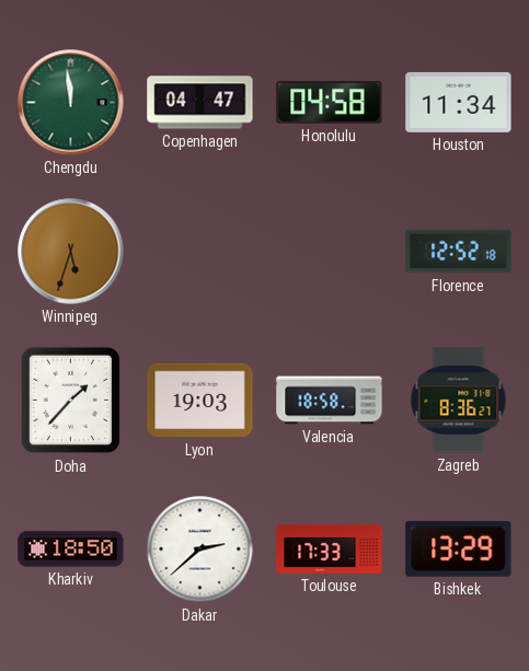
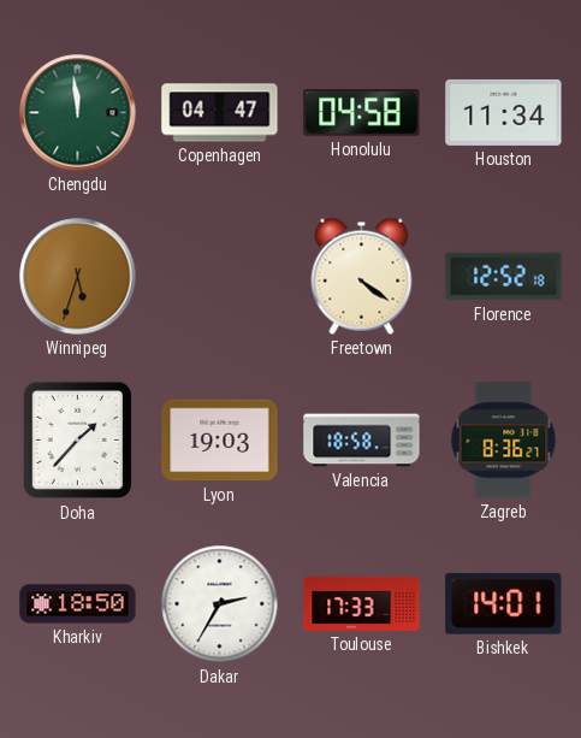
Freetown: none -> 4:21
Dakar: 2:38 -> 2:35
Bishkek: 13:29 -> 14:01
